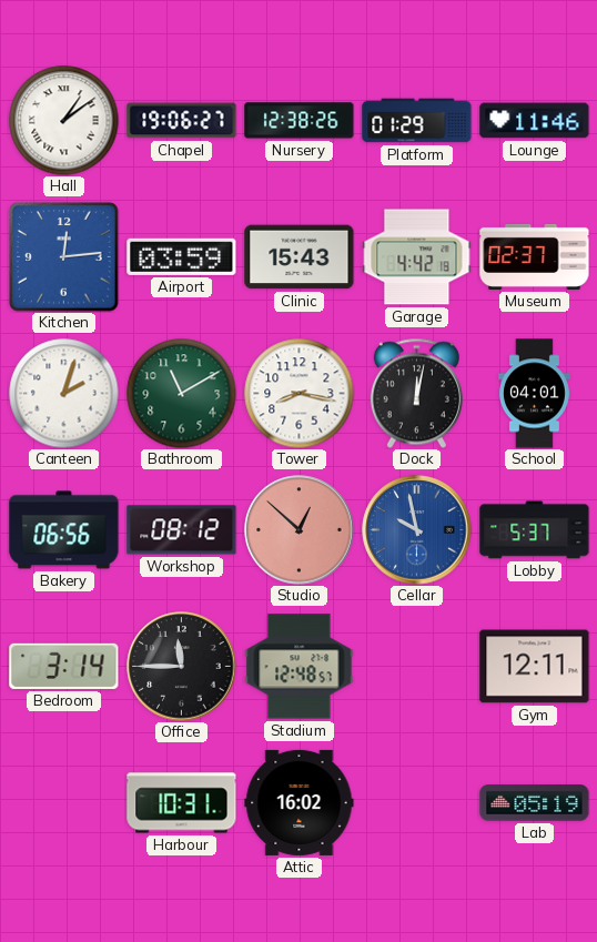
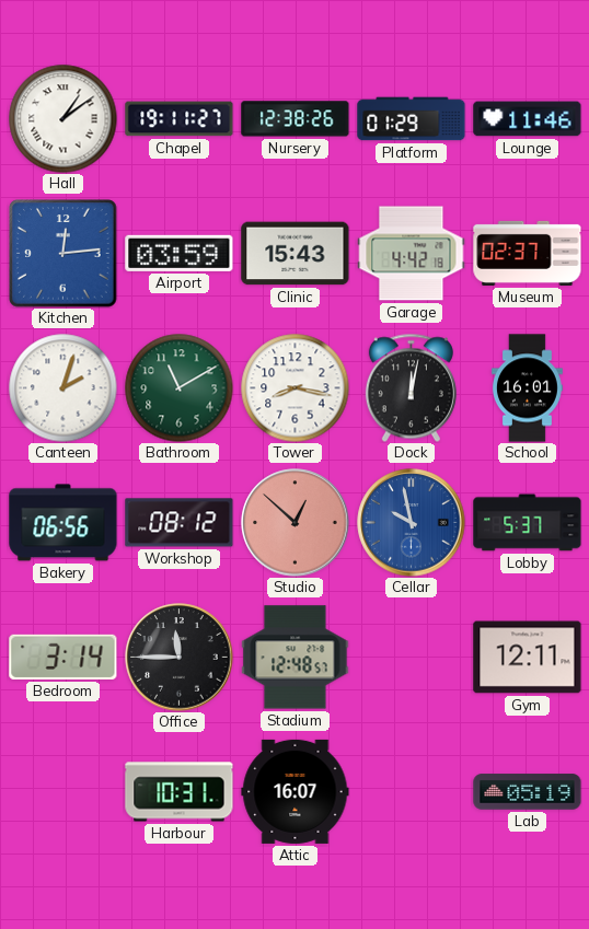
Chapel: 19:06 -> 19:11
School: 04:01 -> 16:01
Attic: 16:02 -> 16:07
